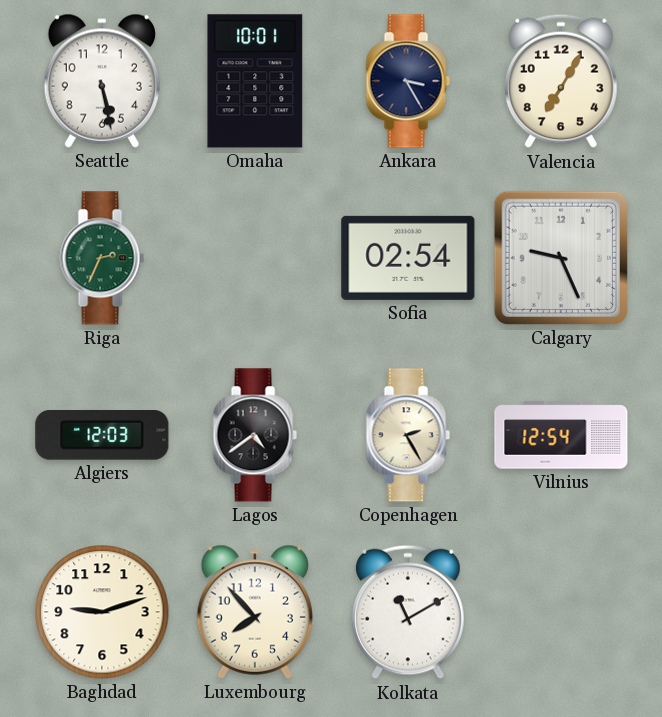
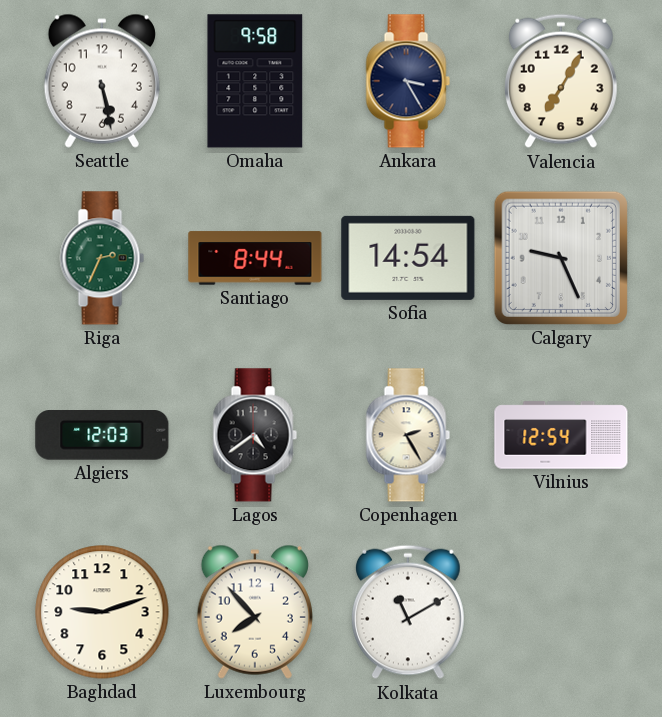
Omaha: 10:01 -> 9:58
Santiago: none -> 8:44
Sofia: 02:54 -> 14:54
